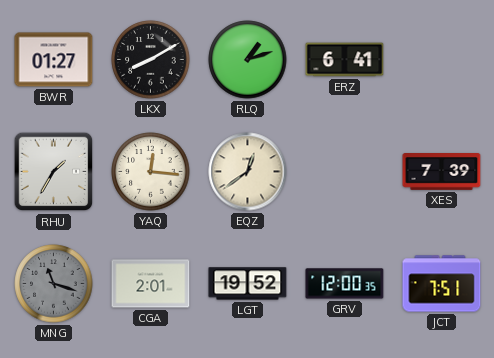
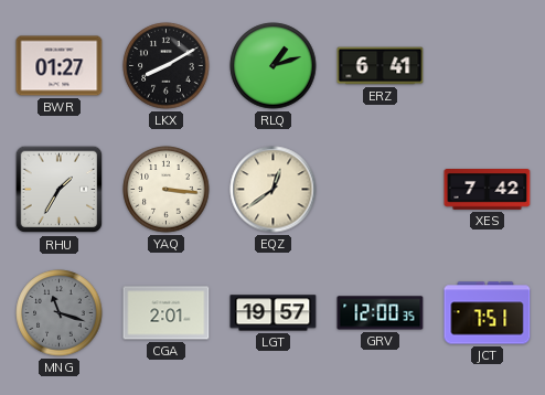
YAQ: 12:16 -> 3:16
XES: 7:39 -> 7:42
LGT: 19:52 -> 19:57
